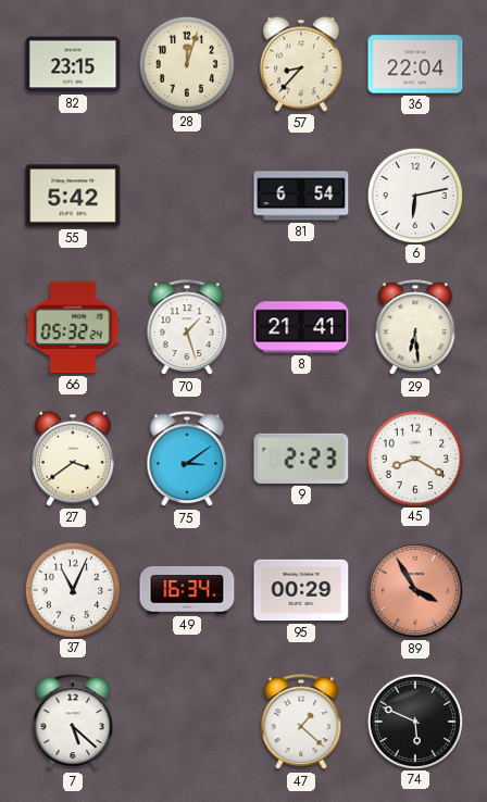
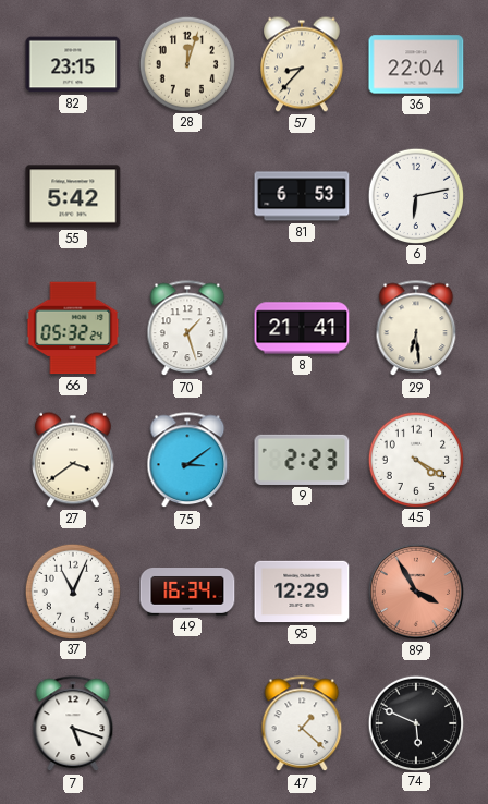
81: 6:54 -> 6:53
45: 8:20 -> 4:20
95: 00:29 -> 12:29
7: 5:22 -> 5:18
